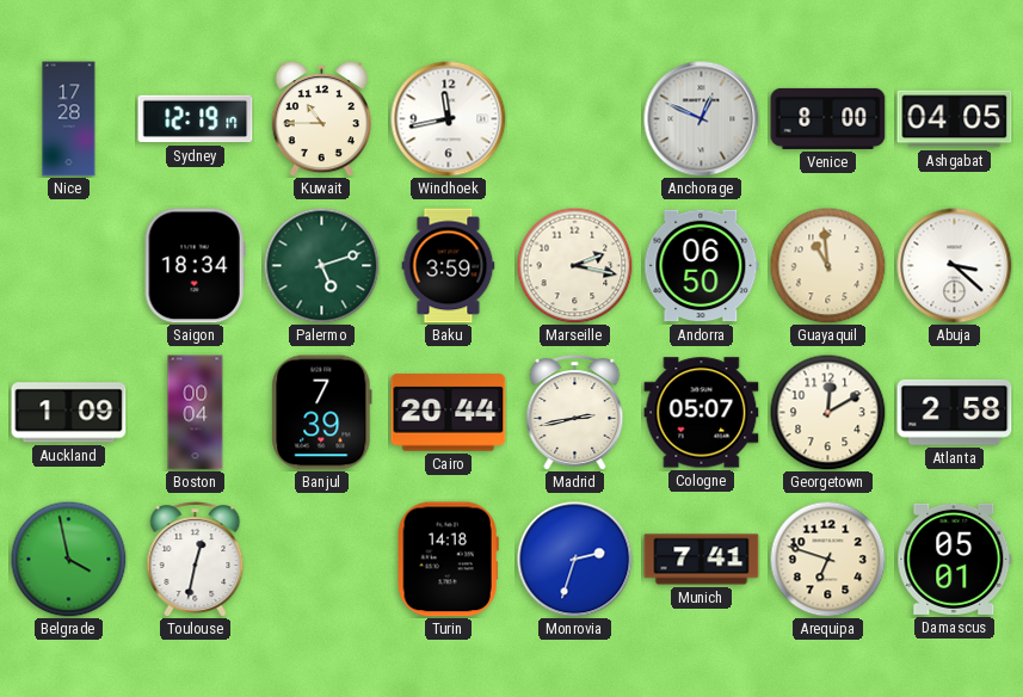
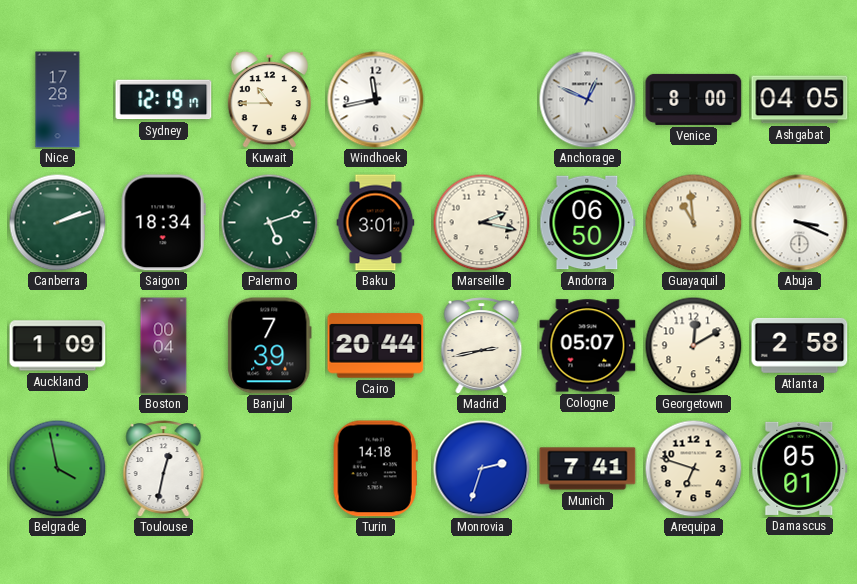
Canberra: none -> 2:12
Baku: 3:59 -> 3:01
Abuja: 3:22 -> 3:19
